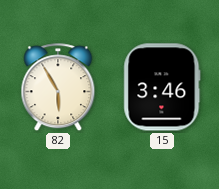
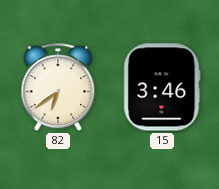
82: 5:55 -> 6:39
